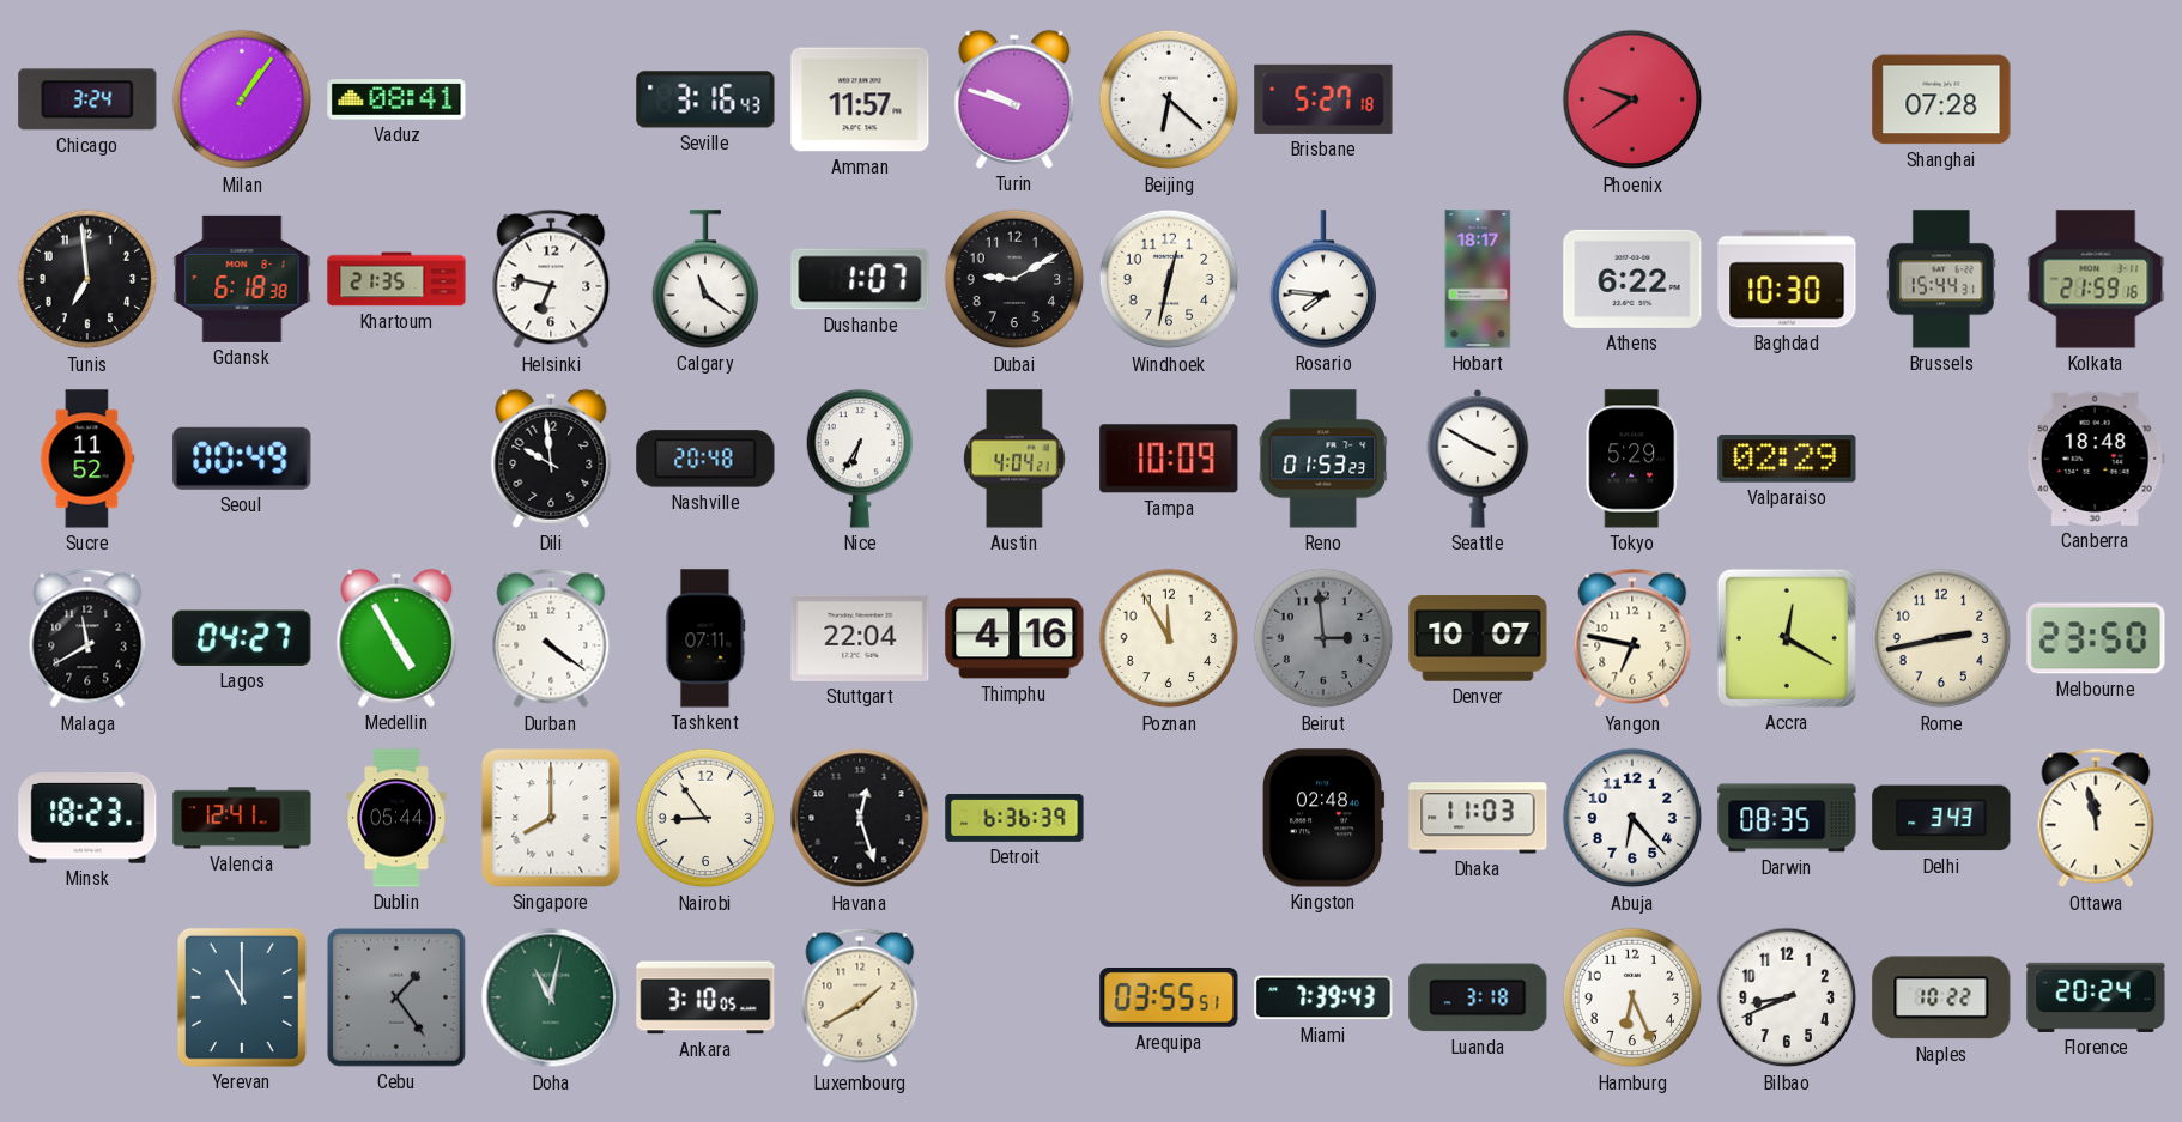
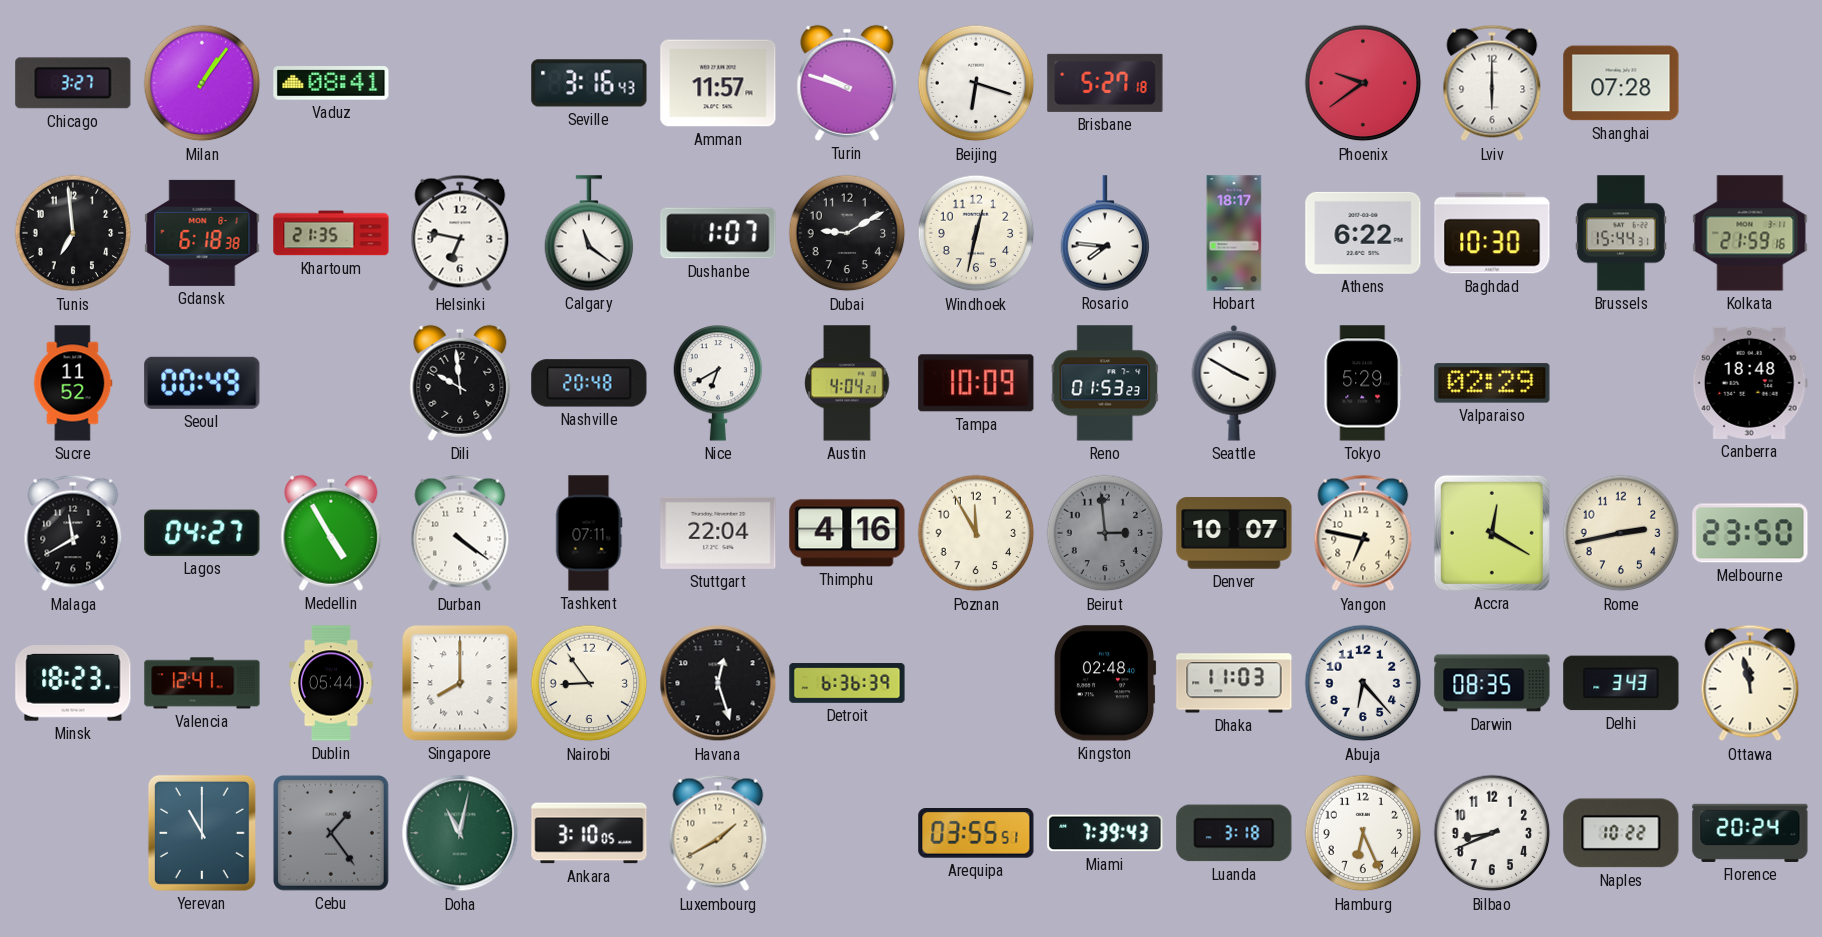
Chicago: 3:24 -> 3:27
Beijing: 6:22 -> 6:18
Lviv: none -> 6:00
Nice: 6:35 -> 6:40
